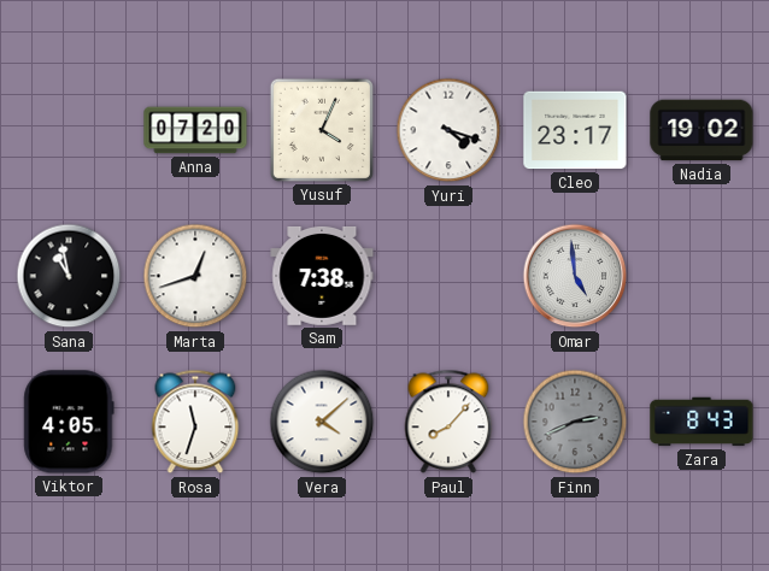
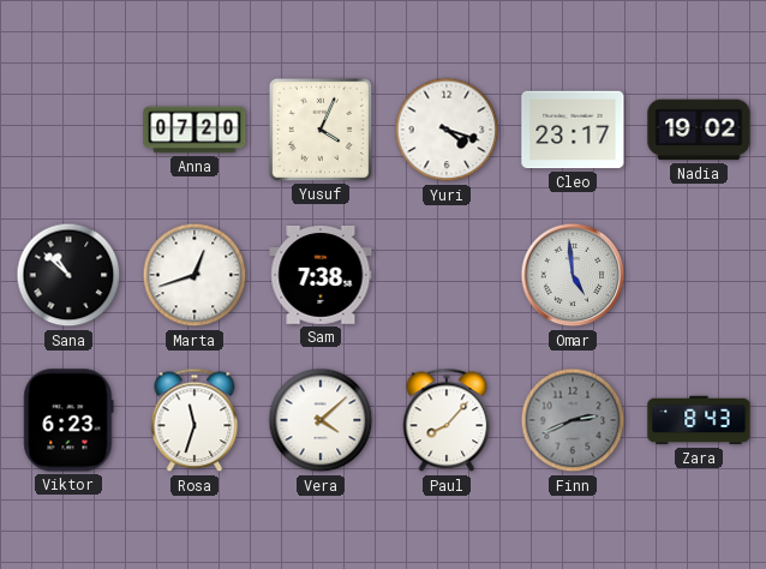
Sana: 10:58 -> 10:52
Viktor: 4:05 -> 6:23
